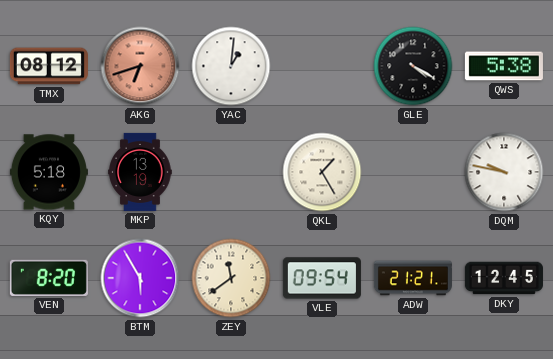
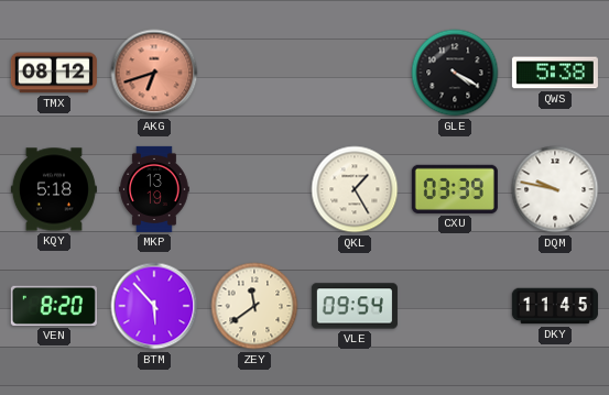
YAC: 1:01 -> none
CXU: none -> 03:39
BTM: 5:55 -> 5:53
ADW: 21:21 -> none
DKY: 12:45 -> 11:45
